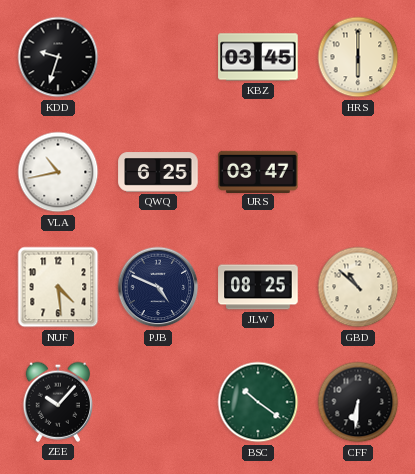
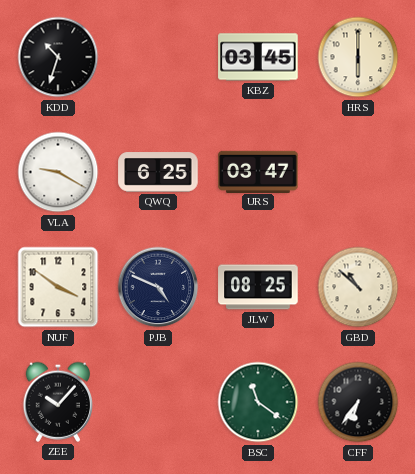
KDD: 9:33 -> 10:33
VLA: 10:43 -> 9:20
NUF: 4:29 -> 3:51
BSC: 10:21 -> 11:21
CFF: 6:31 -> 6:36
